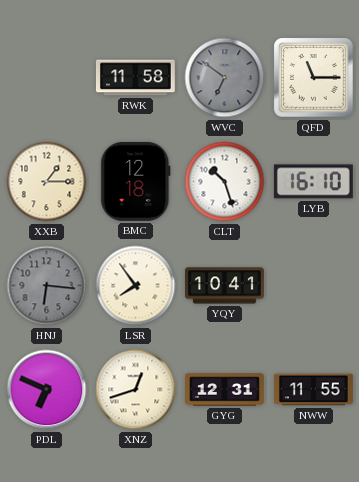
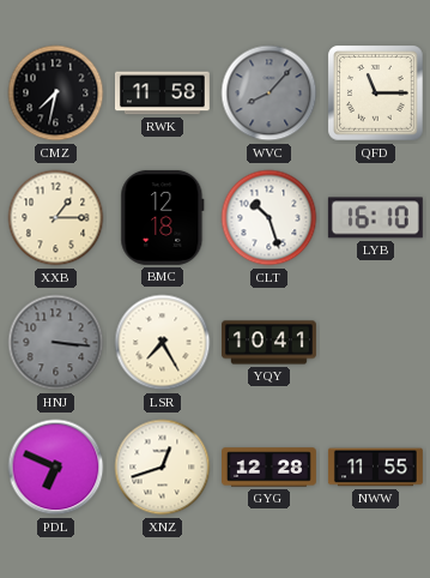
CMZ: none -> 7:32
WVC: 6:51 -> 8:07
HNJ: 6:16 -> 3:16
LSR: 7:54 -> 7:25
GYG: 12:31 -> 12:28
